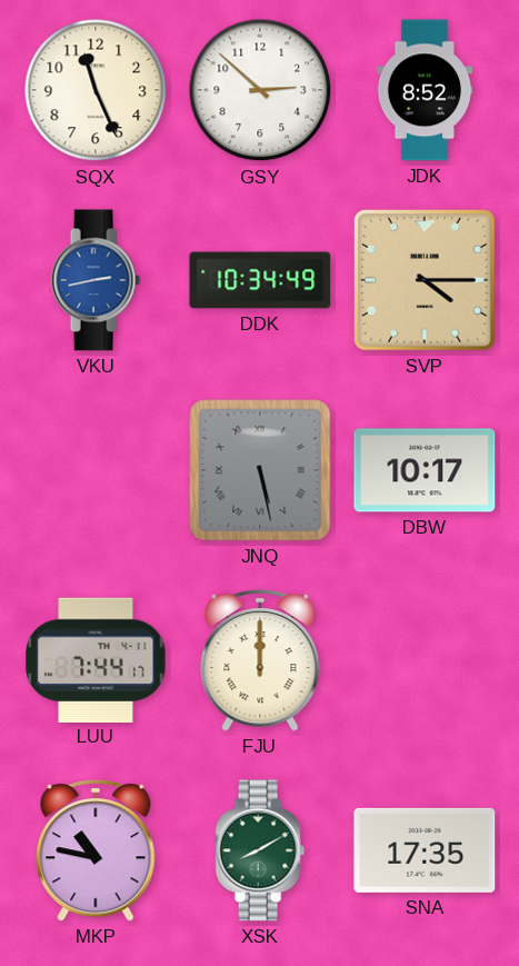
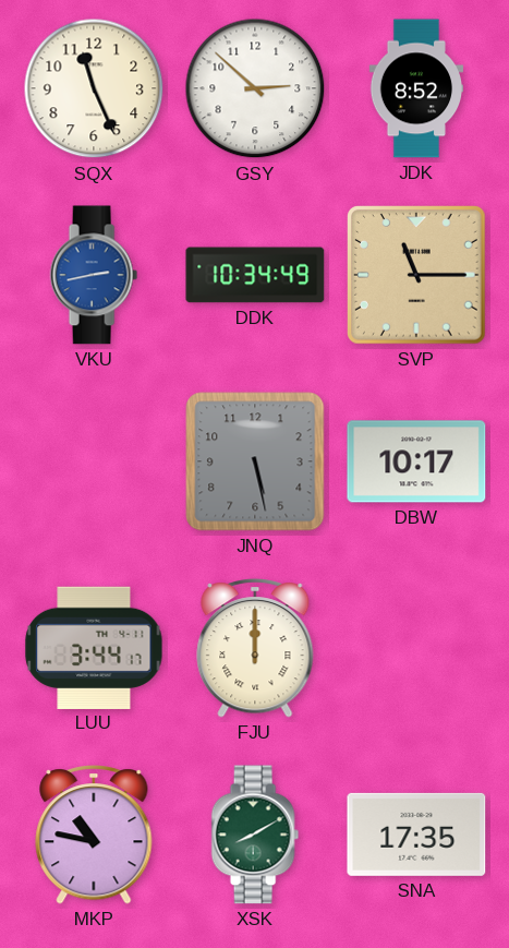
SVP: 4:15 -> 11:15
JNQ numerals: Roman -> Arabic
LUU: 7:44 -> 3:44
